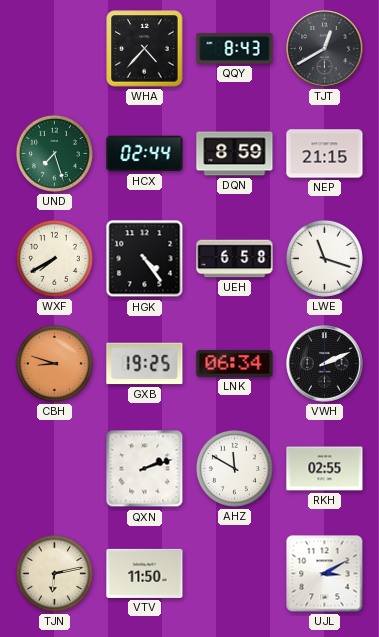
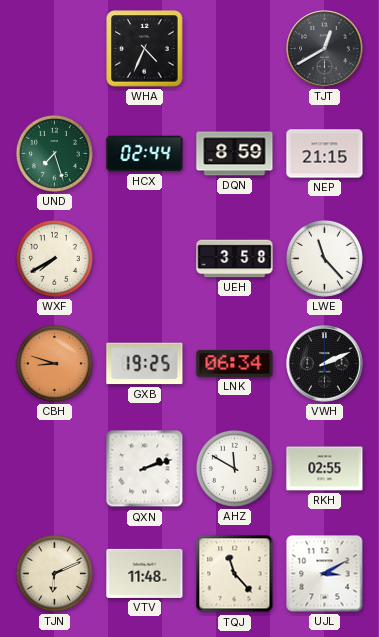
WHA: 4:37 -> 4:34
QQY: 8:43 -> none
HGK: 4:24 -> none
UEH: 6:58 -> 3:58
LWE: 11:18 -> 11:23
TJN: 6:13 -> 6:11
VTV: 11:50 -> 11:48
TQJ: none -> 11:23
